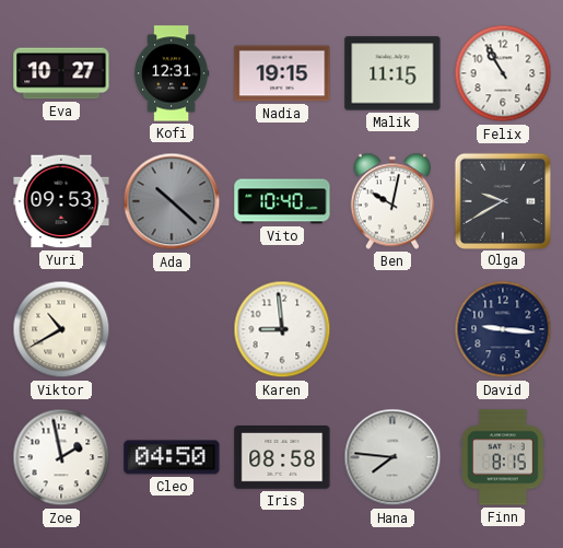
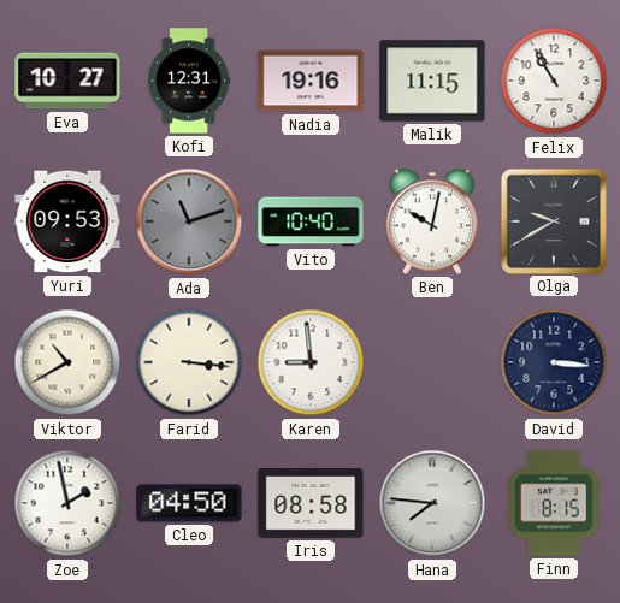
Nadia: 19:15 -> 19:16
Ada: 10:22 -> 11:12
Farid: none -> 3:16
David: 9:16 -> 3:16
